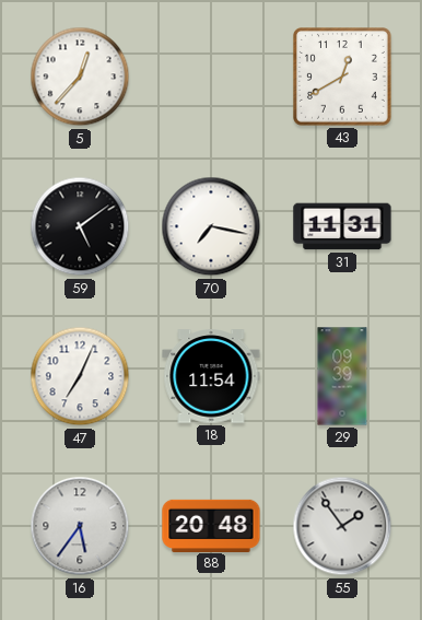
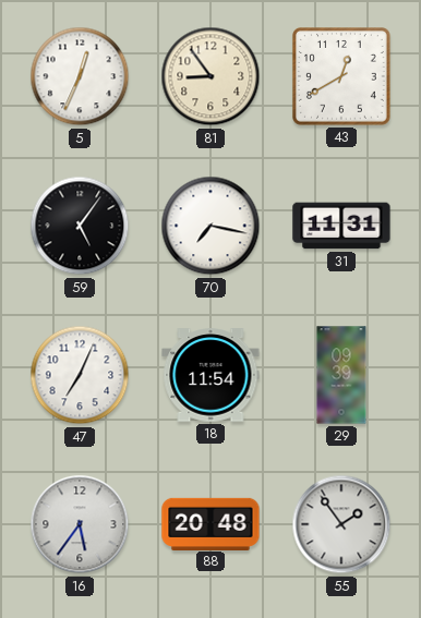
5: 12:37 -> 12:34
81: none -> 8:54
59: 5:09 -> 5:06
